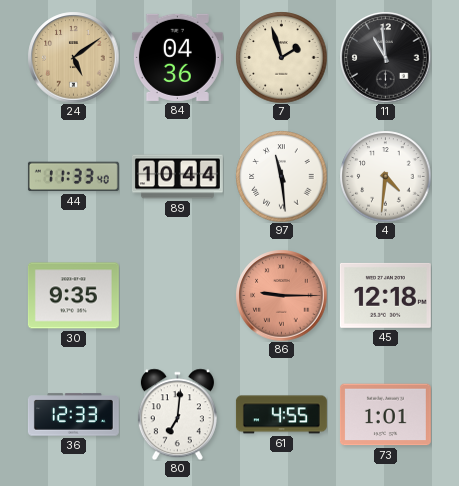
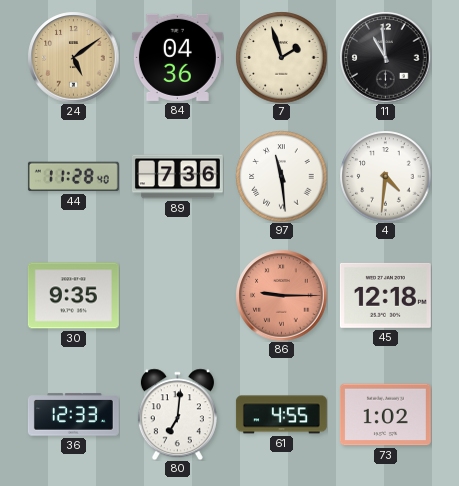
44: 11:33 -> 11:28
89: 10:44 -> 7:36
73: 1:01 -> 1:02
